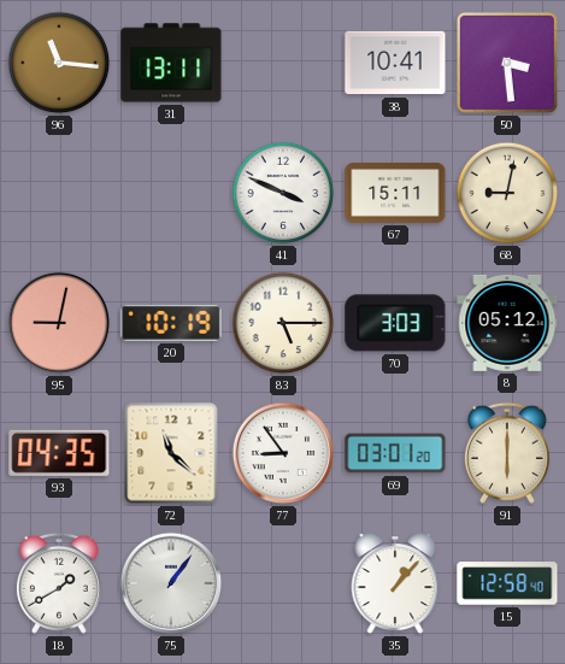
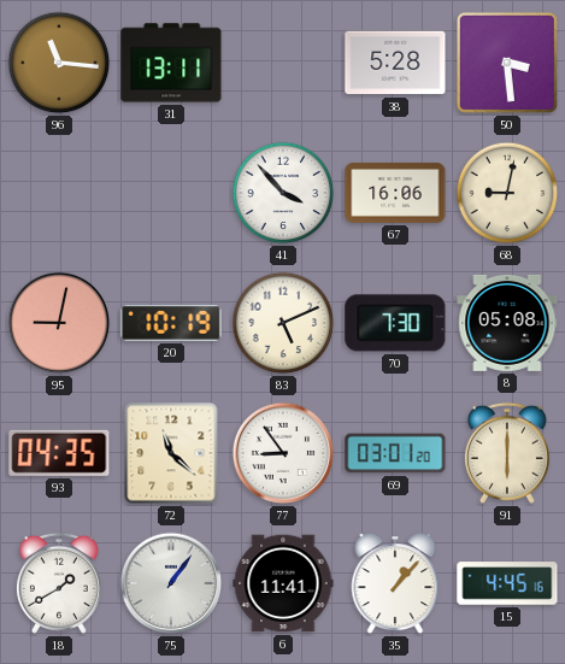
38: 10:41 -> 5:28
41: 3:49 -> 3:53
67: 15:11 -> 16:06
83: 5:15 -> 5:11
70: 3:03 -> 7:30
8: 05:12 -> 05:08
6: none -> 11:41
15: 12:58 -> 4:45
